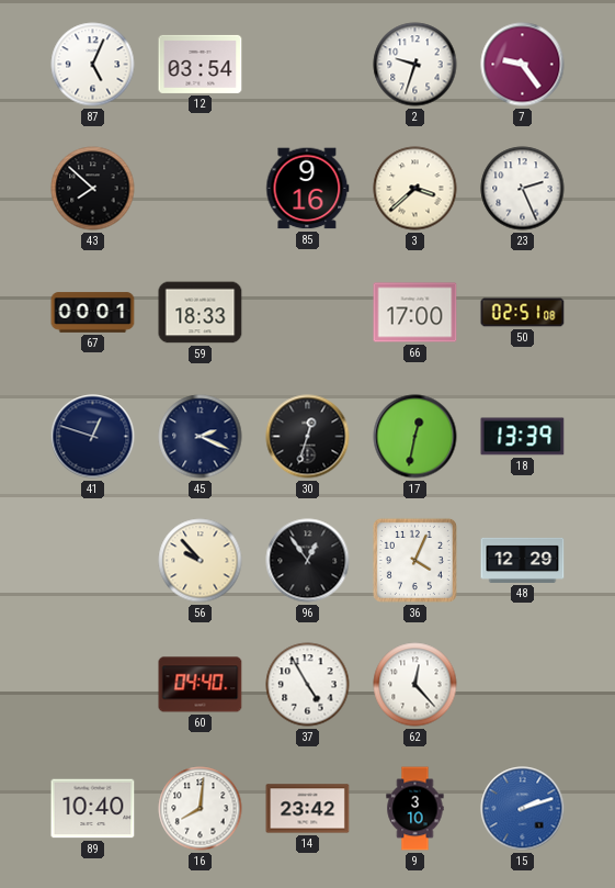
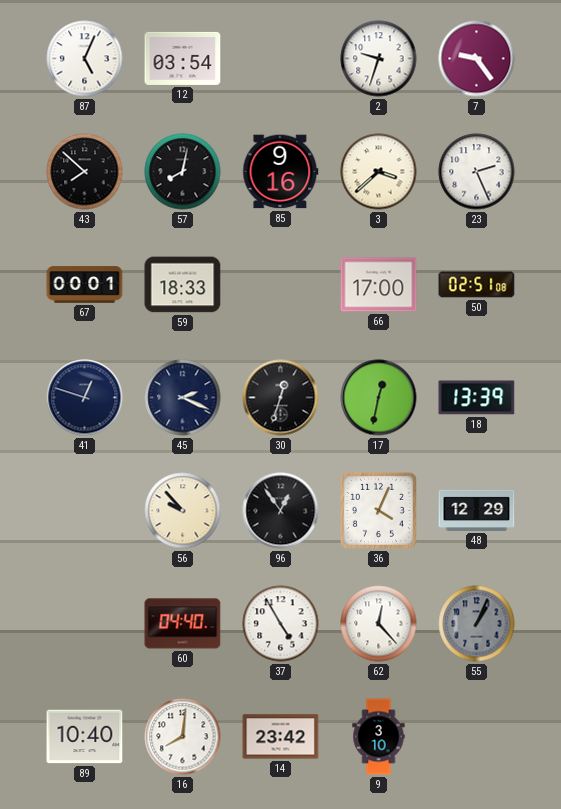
57: none -> 8:02
55: none -> 1:04
15: 2:12 -> none
